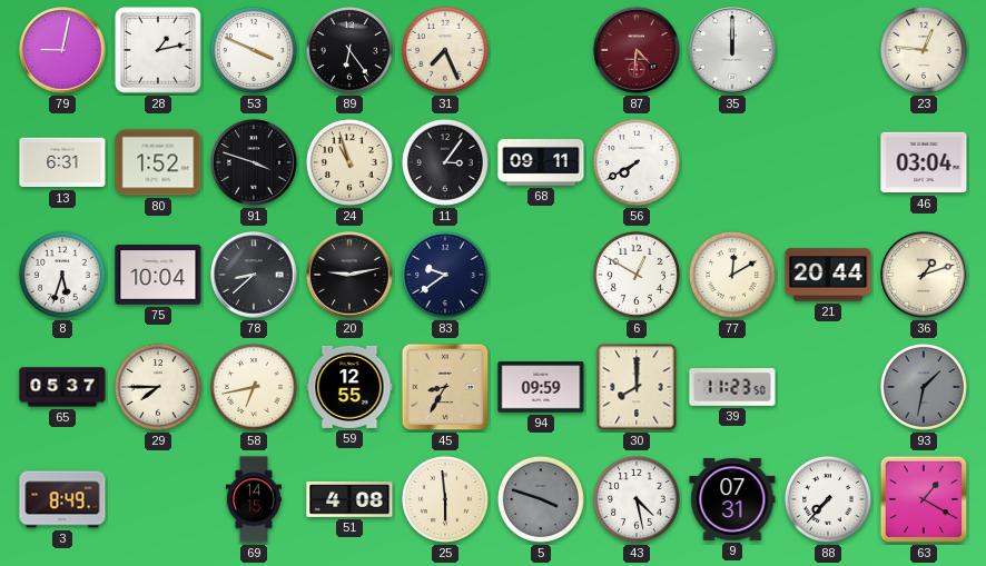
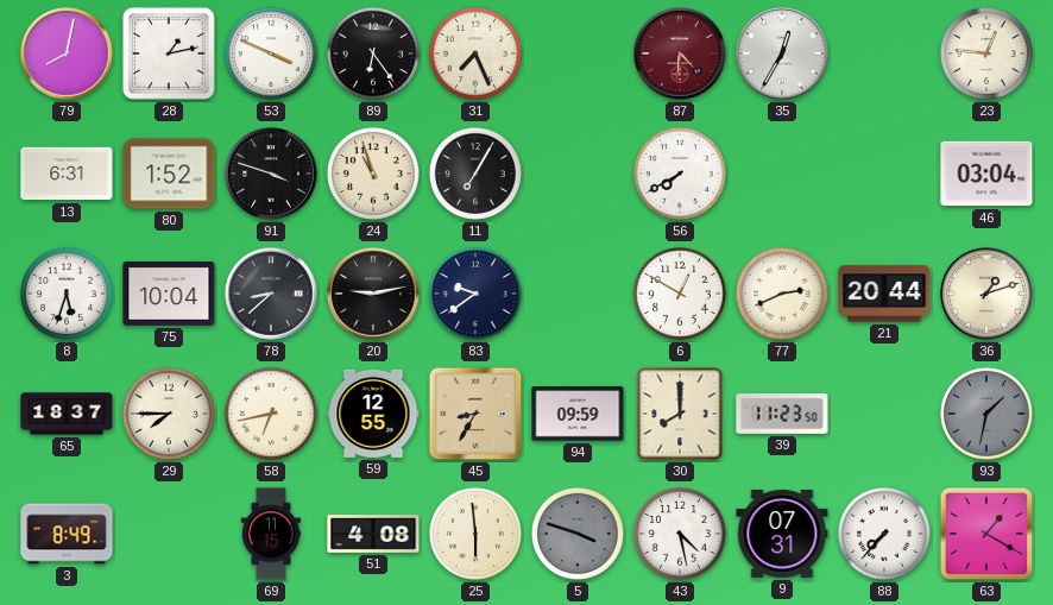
79: 9:02 -> 8:02
35: 12:00 -> 12:35
11: 3:06 -> 7:05
68: 09:11 -> none
77: 12:10 -> 2:41
65: 05:37 -> 18:37
69: 14:15 -> 11:15
